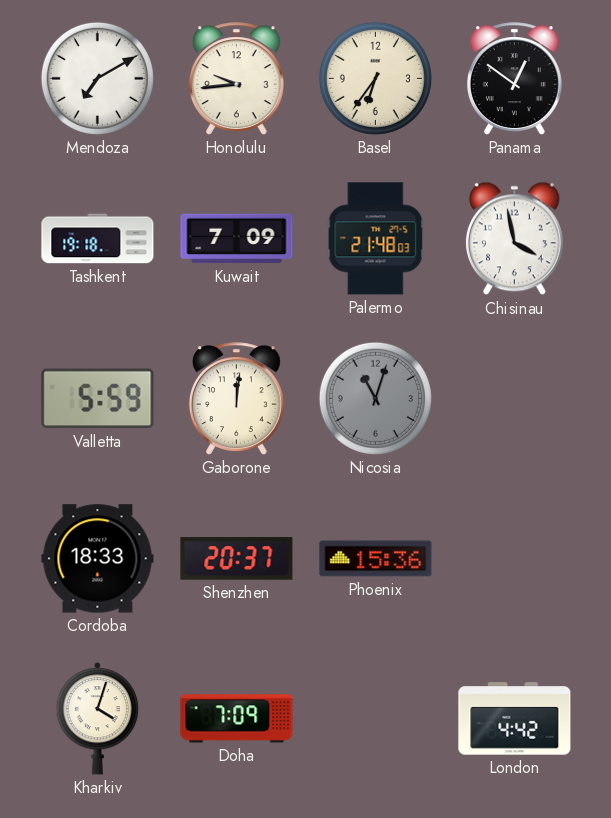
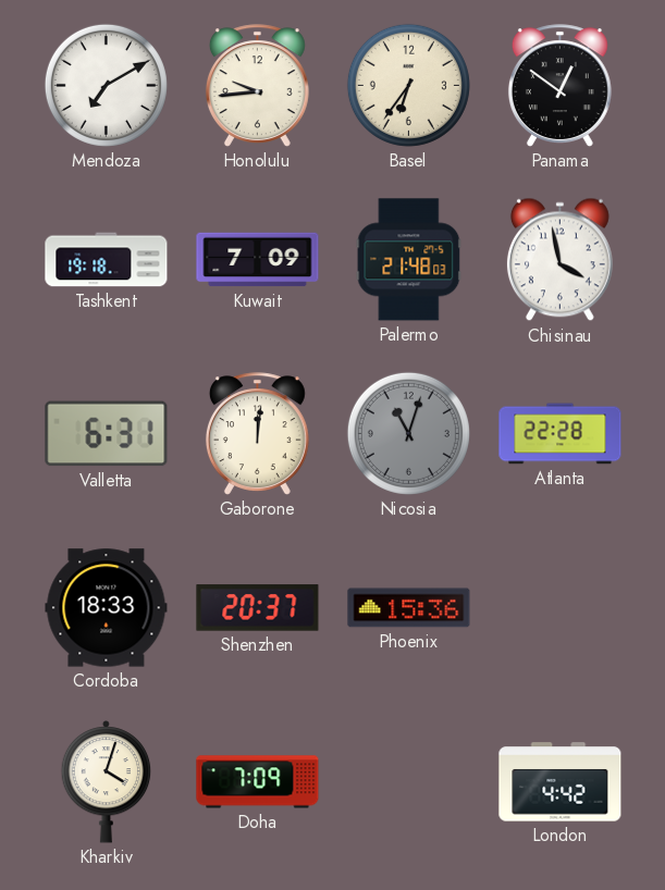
Valletta: 5:59 -> 6:31
Atlanta: none -> 22:28
